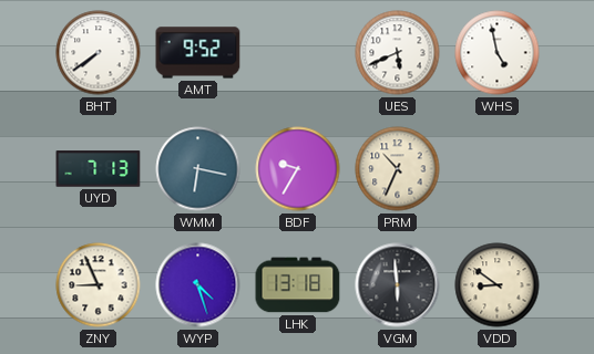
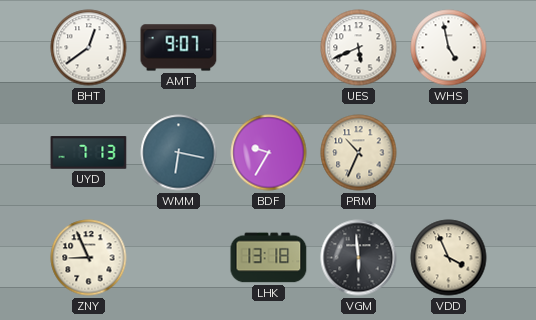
BHT: 7:39 -> 12:39
AMT: 9:52 -> 9:07
WYP: 4:27 -> none
VDD: 8:51 -> 3:56
